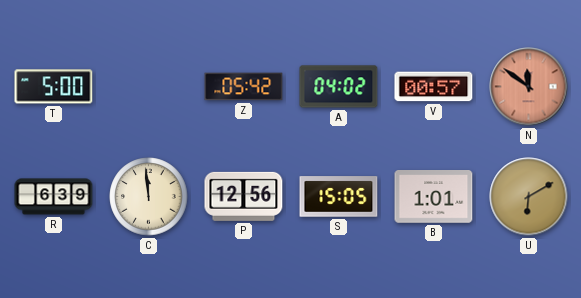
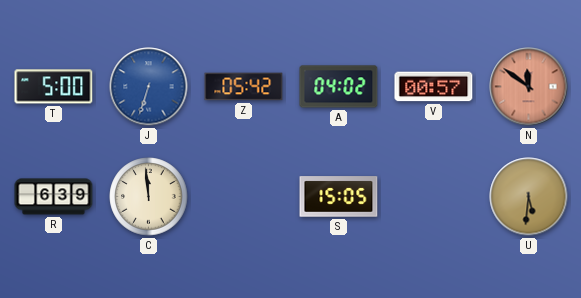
J: none -> 6:33
P: 12:56 -> none
B: 1:01 -> none
U: 6:10 -> 5:31
